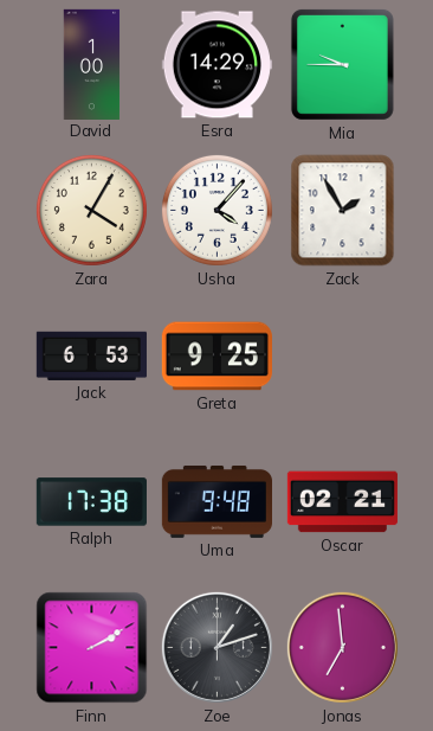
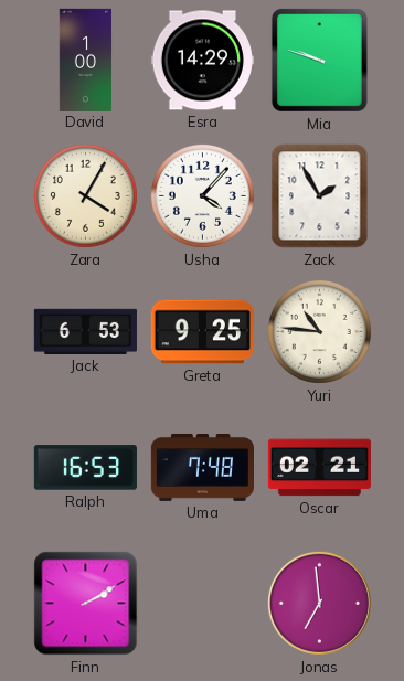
Mia: 9:45 -> 9:48
Yuri: none -> 10:46
Ralph: 17:38 -> 16:53
Uma: 9:48 -> 7:48
Zoe: 1:12 -> none
